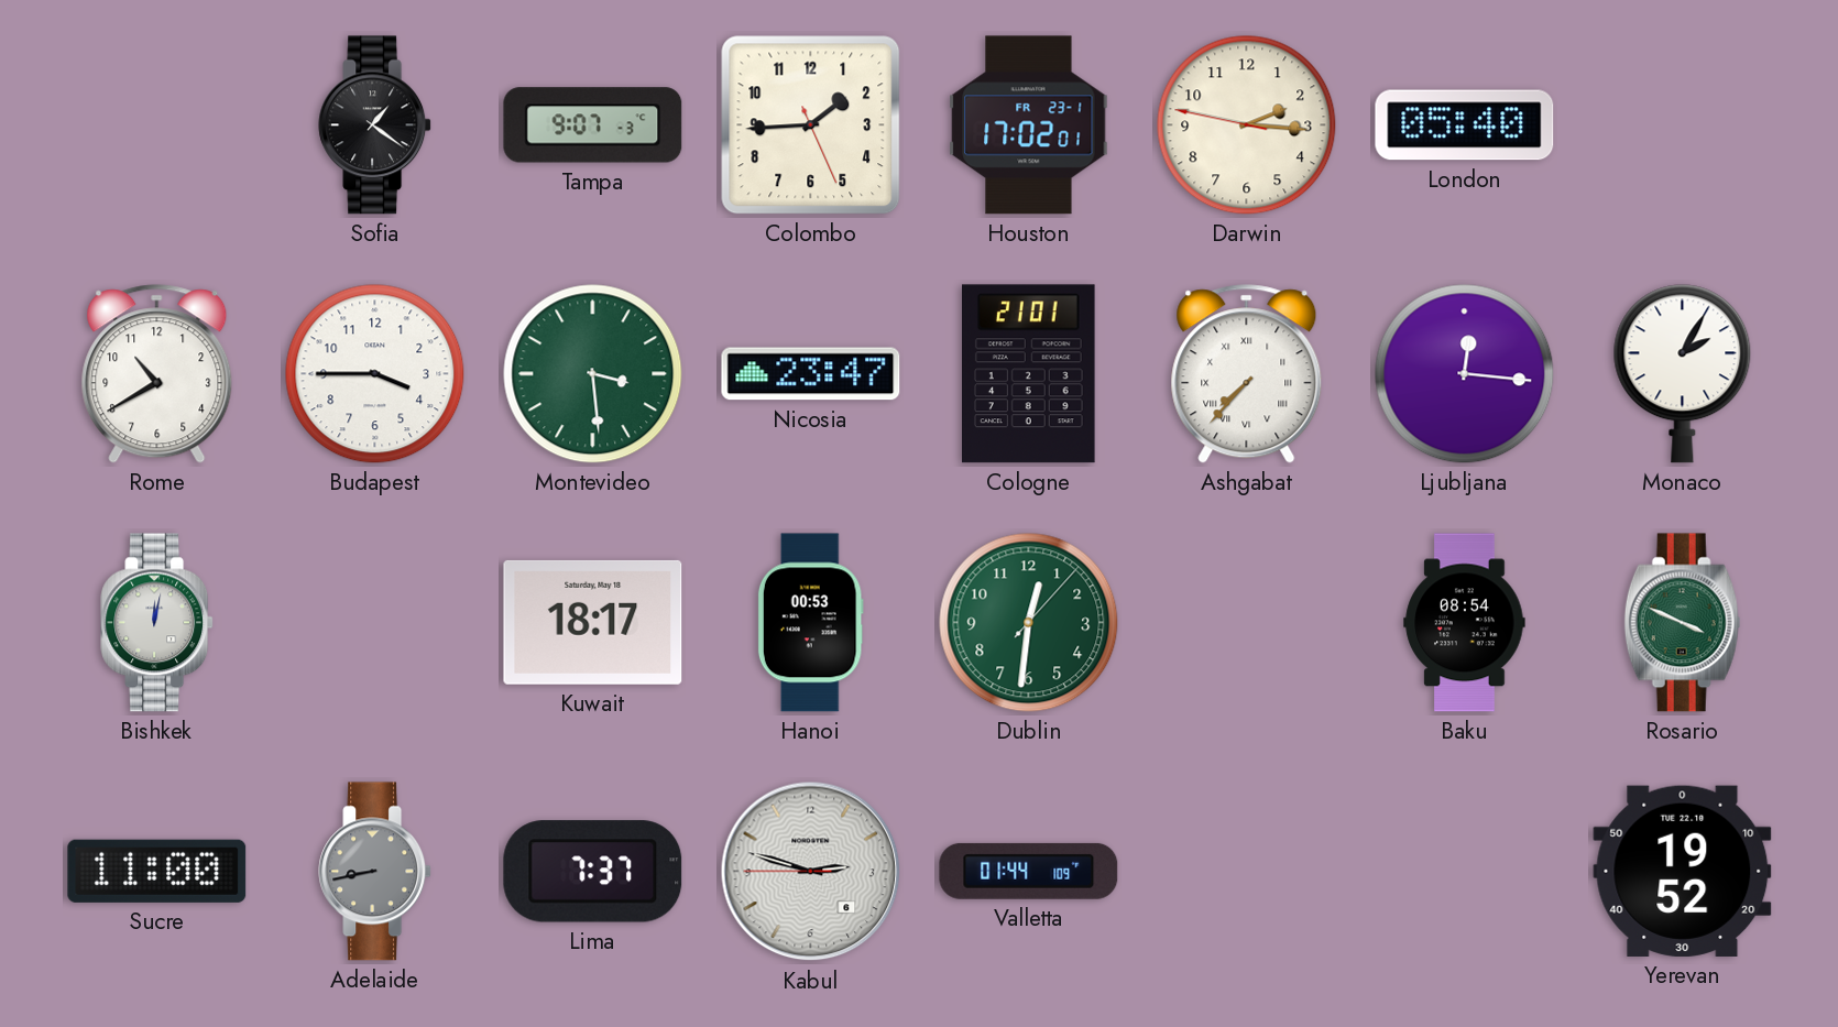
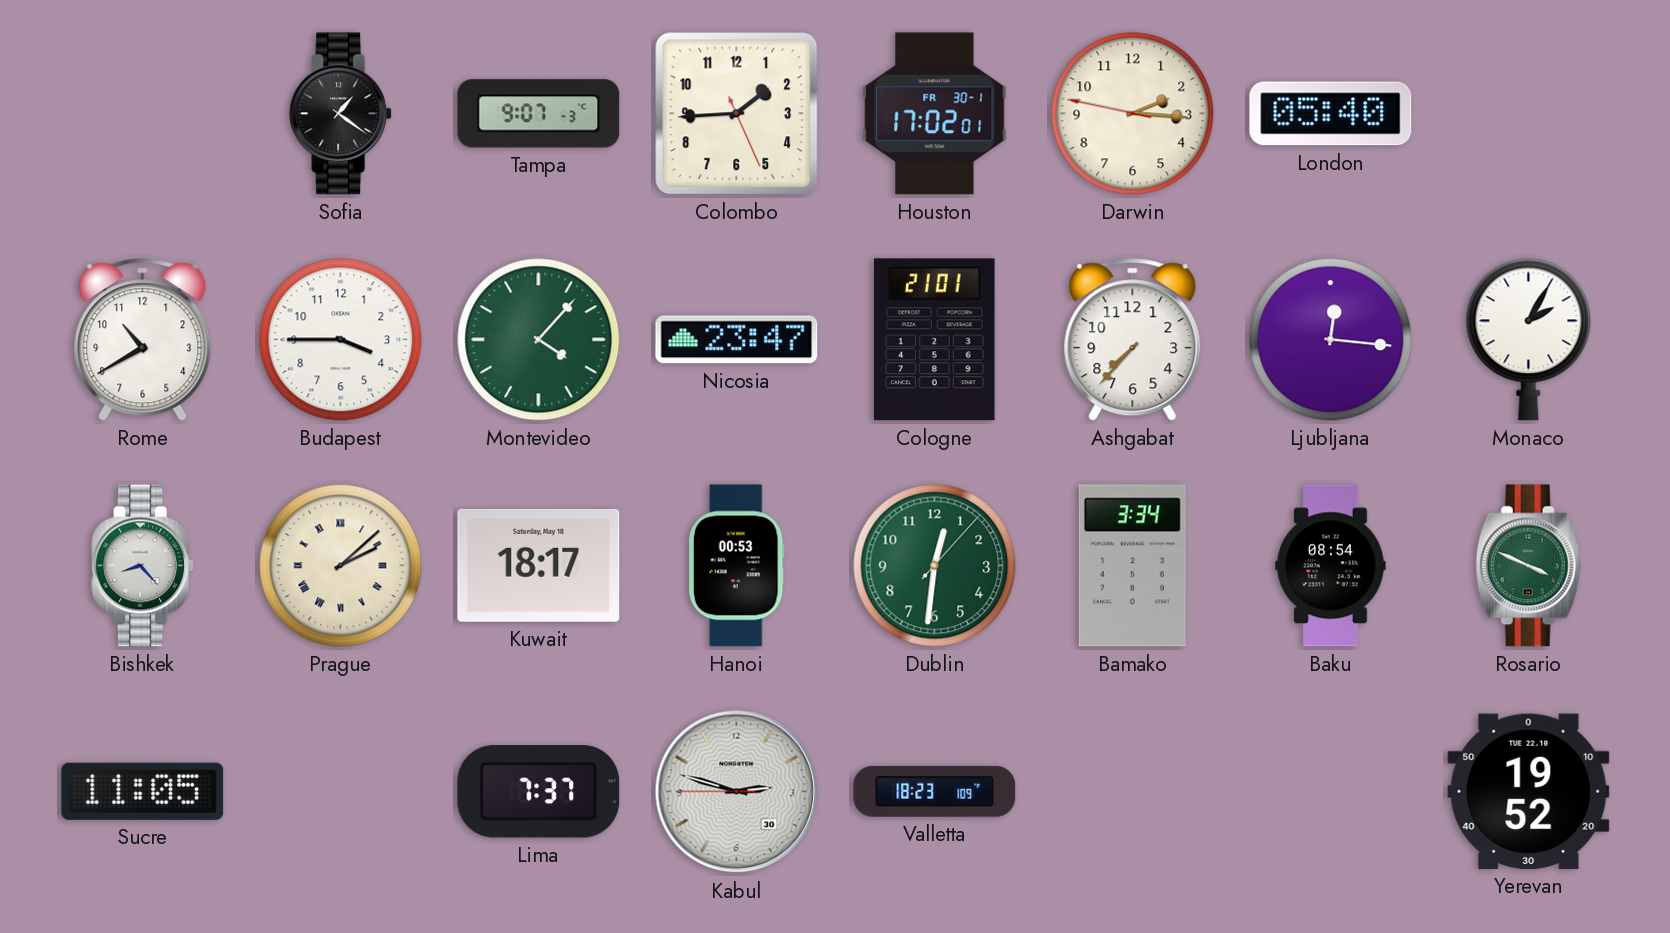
Houston date: FR 23-1 -> FR 30-1
Montevideo: 3:29 -> 4:07
Ashgabat numerals: Roman -> Arabic
Bishkek: 12:02 -> 8:23
Prague: none -> 2:08
Bamako: none -> 3:34
Sucre: 11:00 -> 11:05
Adelaide: 8:43 -> none
Kabul date: 6 -> 30
Valletta: 01:44 -> 18:23
